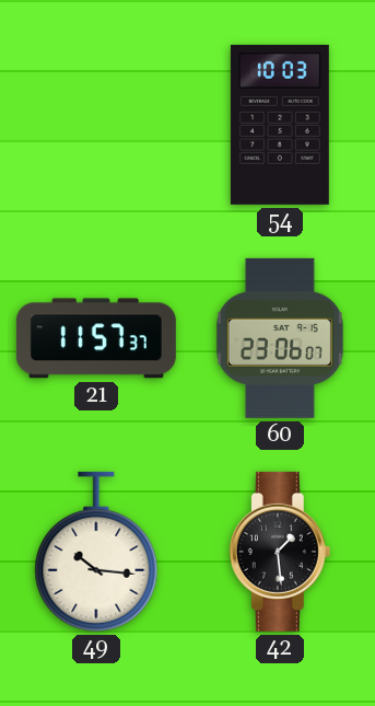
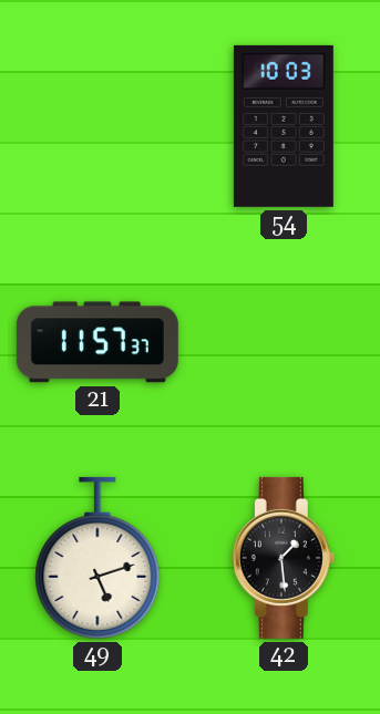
60: 23:06 -> none
49: 10:16 -> 5:12
